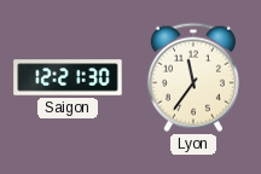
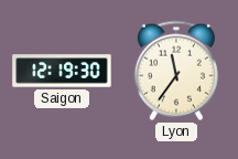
Saigon: 12:21 -> 12:19
